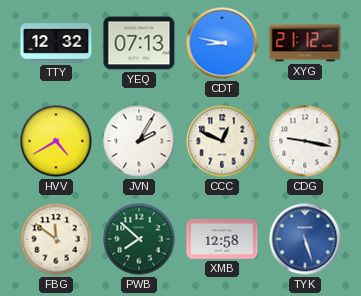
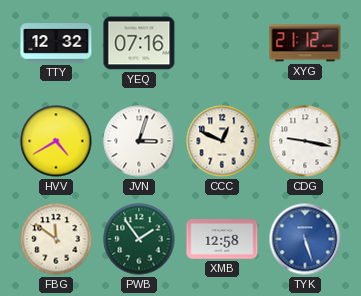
YEQ: 07:13 -> 07:16
CDT: 8:47 -> none
JVN: 2:05 -> 3:03
PWB: 7:52 -> 1:54
